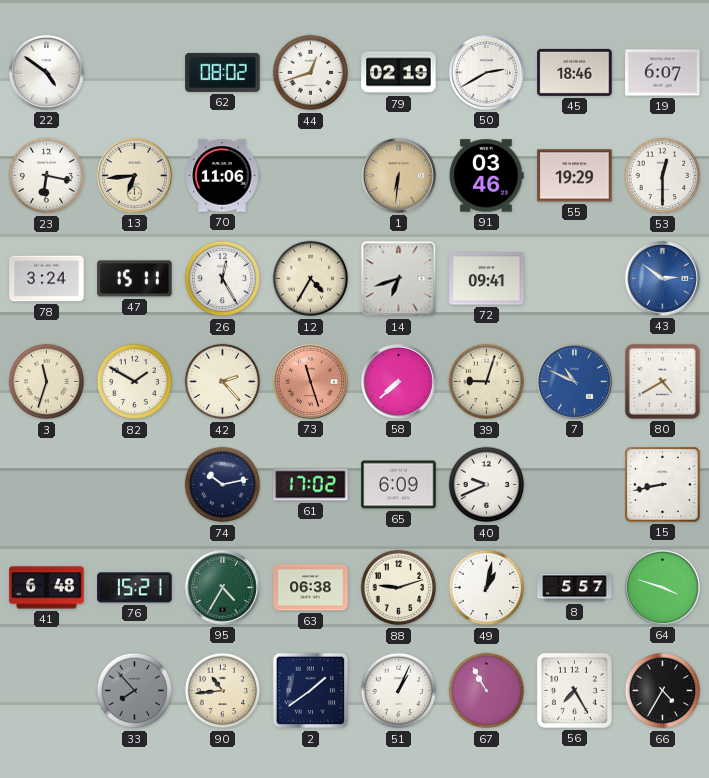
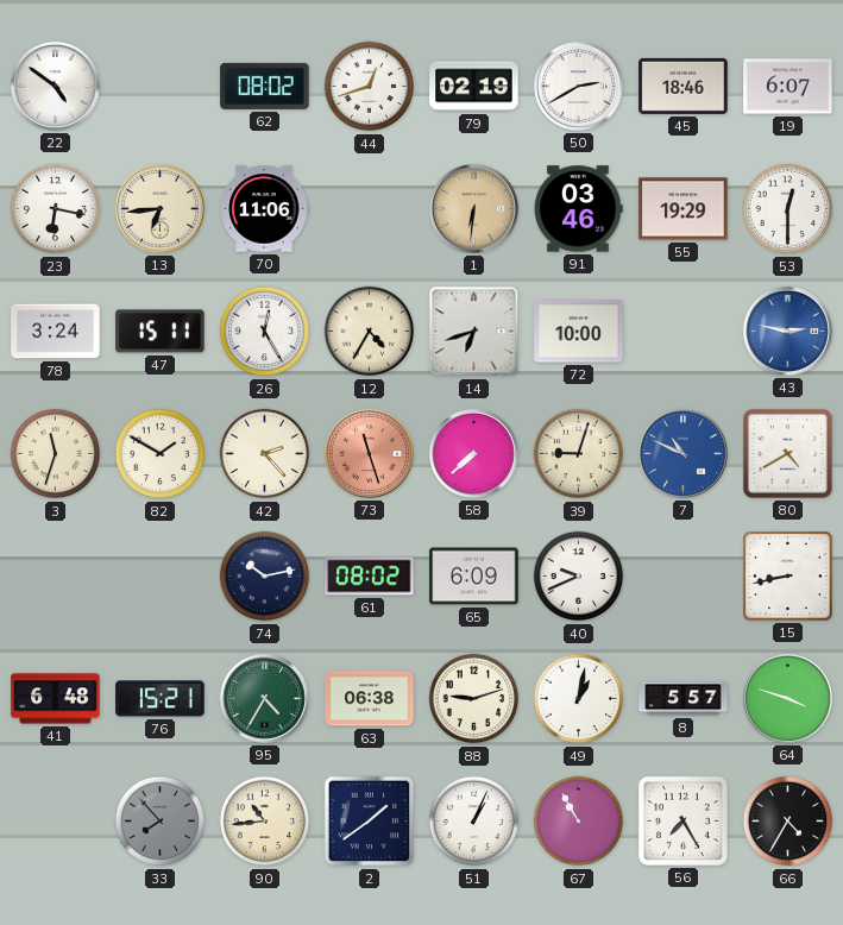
72: 09:41 -> 10:00
43: 2:51 -> 2:47
61: 17:02 -> 08:02
